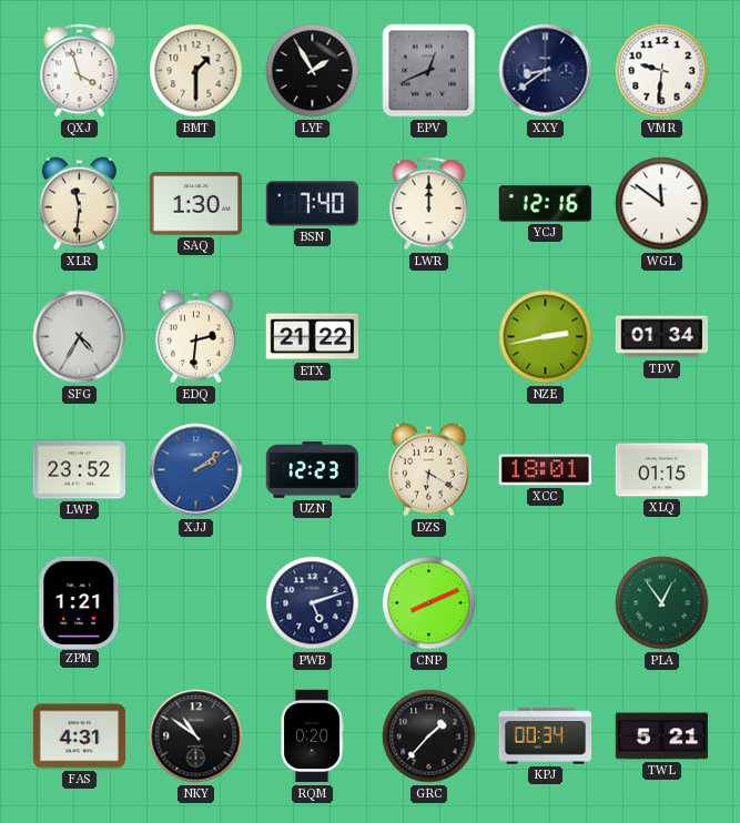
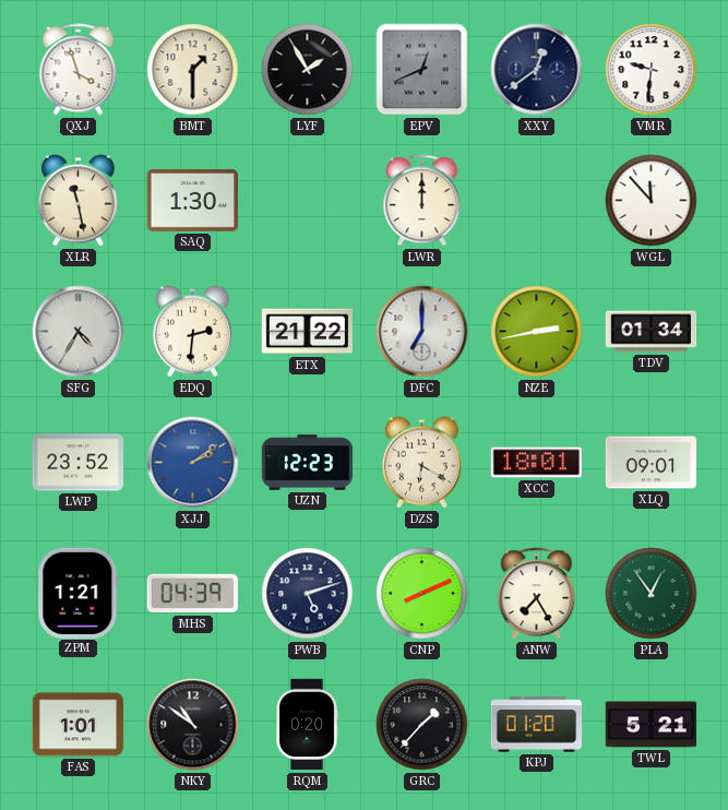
XXY: 8:39 -> 12:39
XLR: 11:31 -> 11:28
BSN: 7:40 -> none
YCJ: 12:16 -> none
WGL: 11:51 -> 11:53
DFC: none -> 7:00
XLQ: 01:15 -> 09:01
MHS: none -> 04:39
ANW: none -> 7:25
FAS: 4:31 -> 1:01
KPJ: 00:34 -> 01:20
